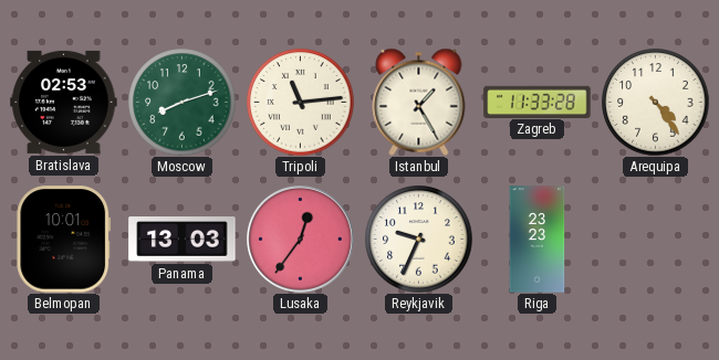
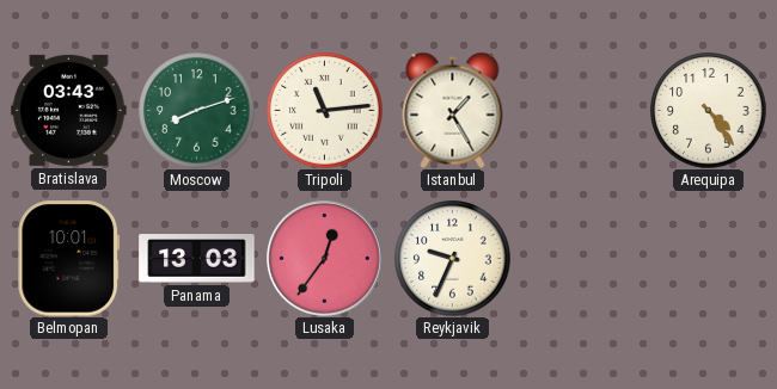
Bratislava: 02:53 -> 03:43
Zagreb: 11:33 -> none
Riga: 23:23 -> none
